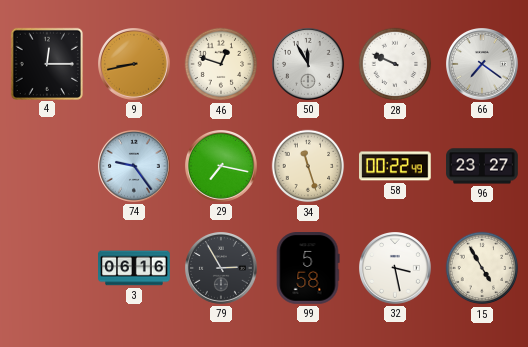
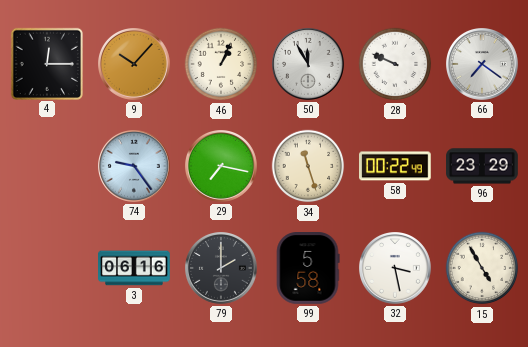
9: 8:43 -> 10:07
46: 12:48 -> 1:04
96: 23:27 -> 23:29
79: 2:55 -> 2:00
